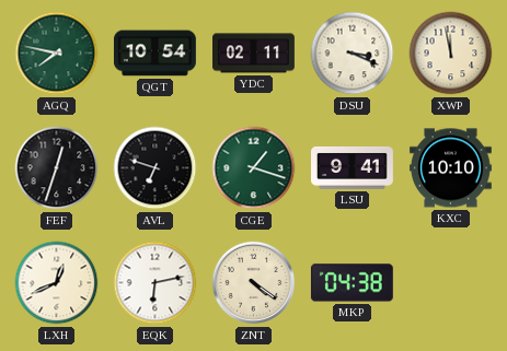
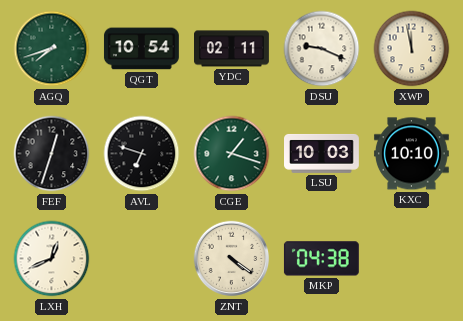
AGQ: 7:47 -> 7:42
DSU: 3:19 -> 9:19
LSU: 9:41 -> 10:03
EQK: 6:13 -> none
